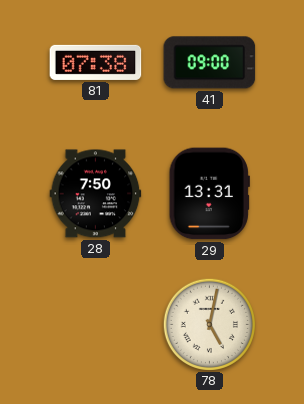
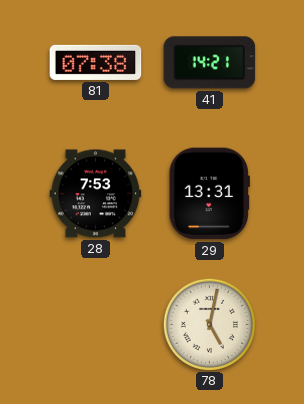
41: 09:00 -> 14:21
28: 7:50 -> 7:53
